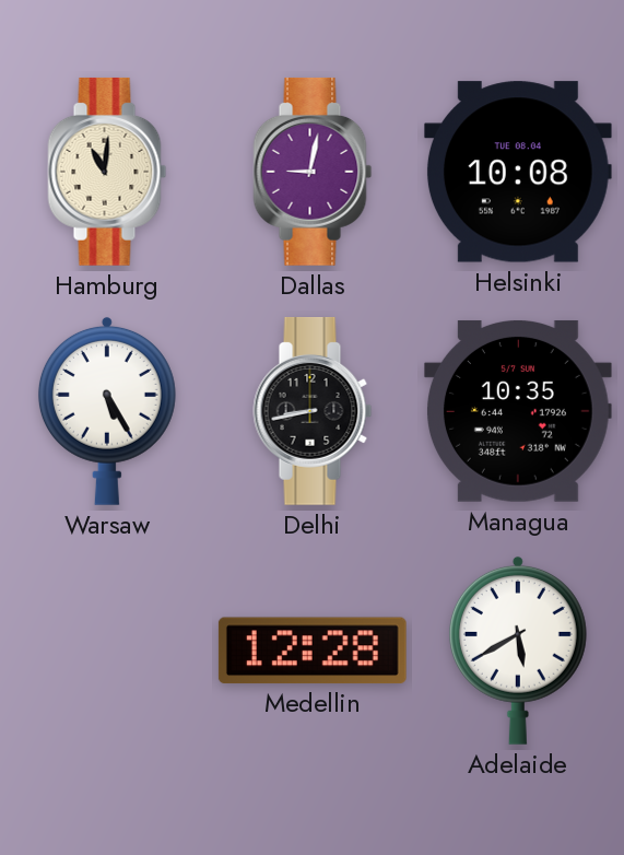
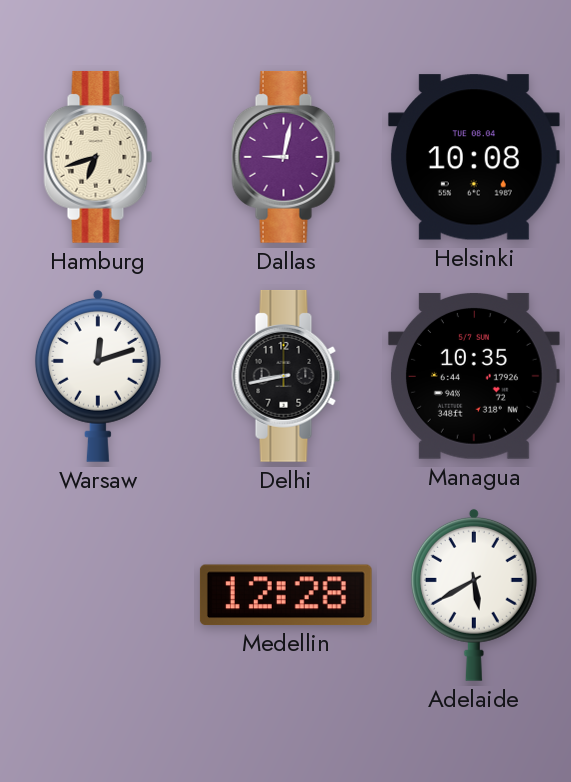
Hamburg: 11:01 -> 6:42
Warsaw: 5:25 -> 12:12
